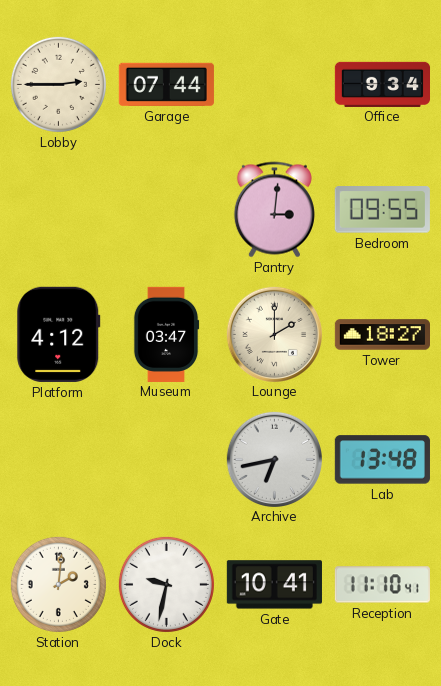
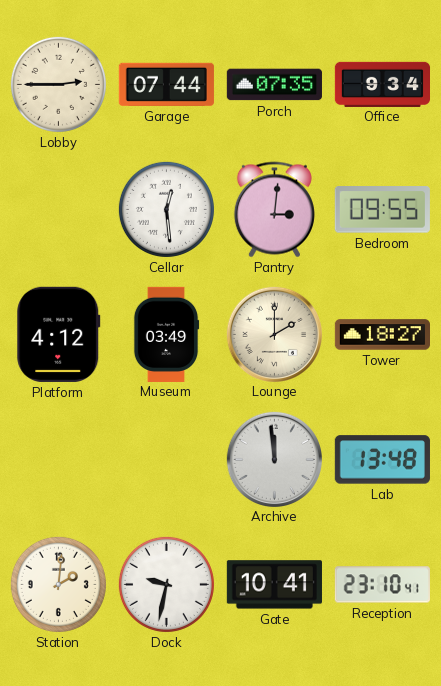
Porch: none -> 07:35
Cellar: none -> 12:29
Museum: 03:47 -> 03:49
Archive: 6:43 -> 11:59
Reception: 11:10 -> 23:10
